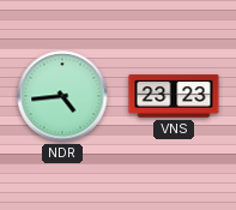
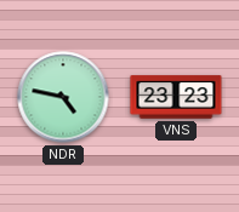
NDR: 4:44 -> 4:47
